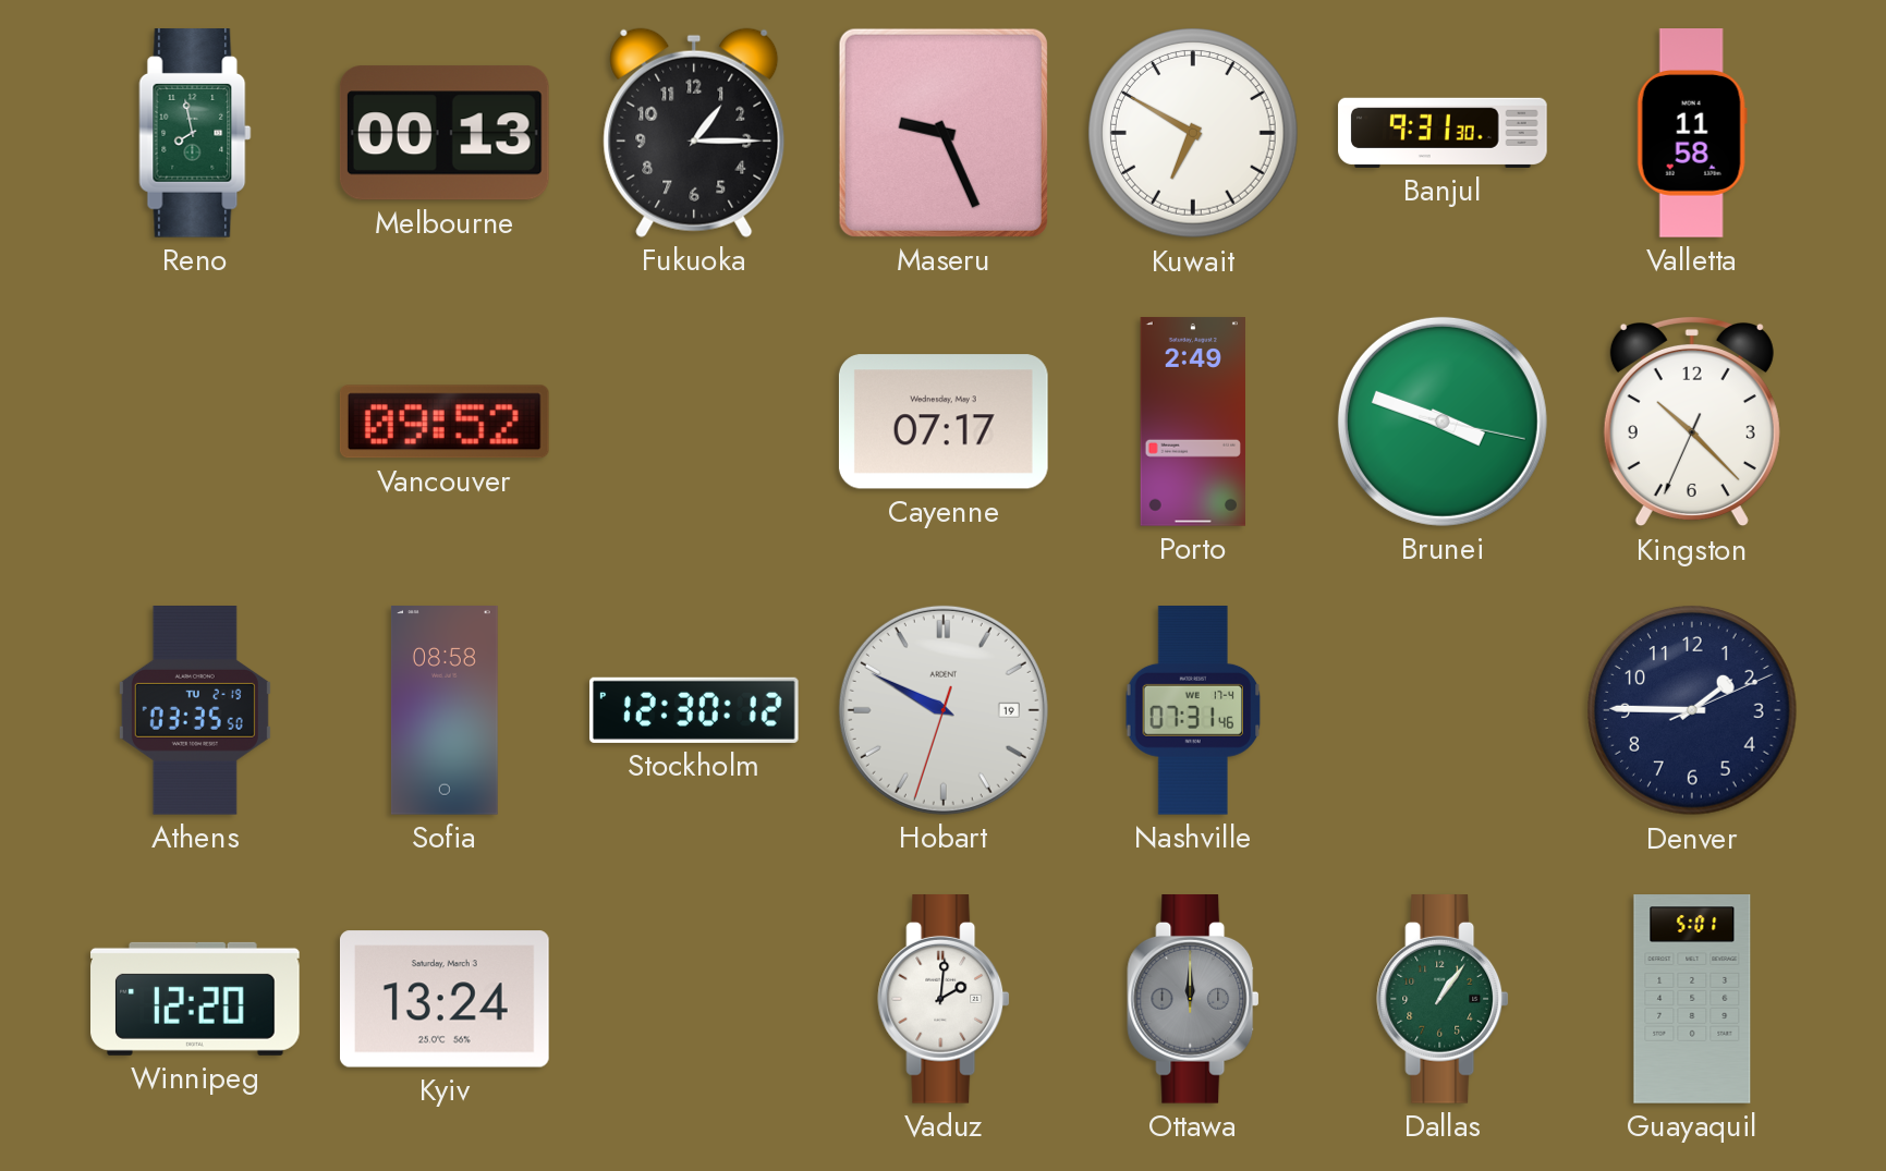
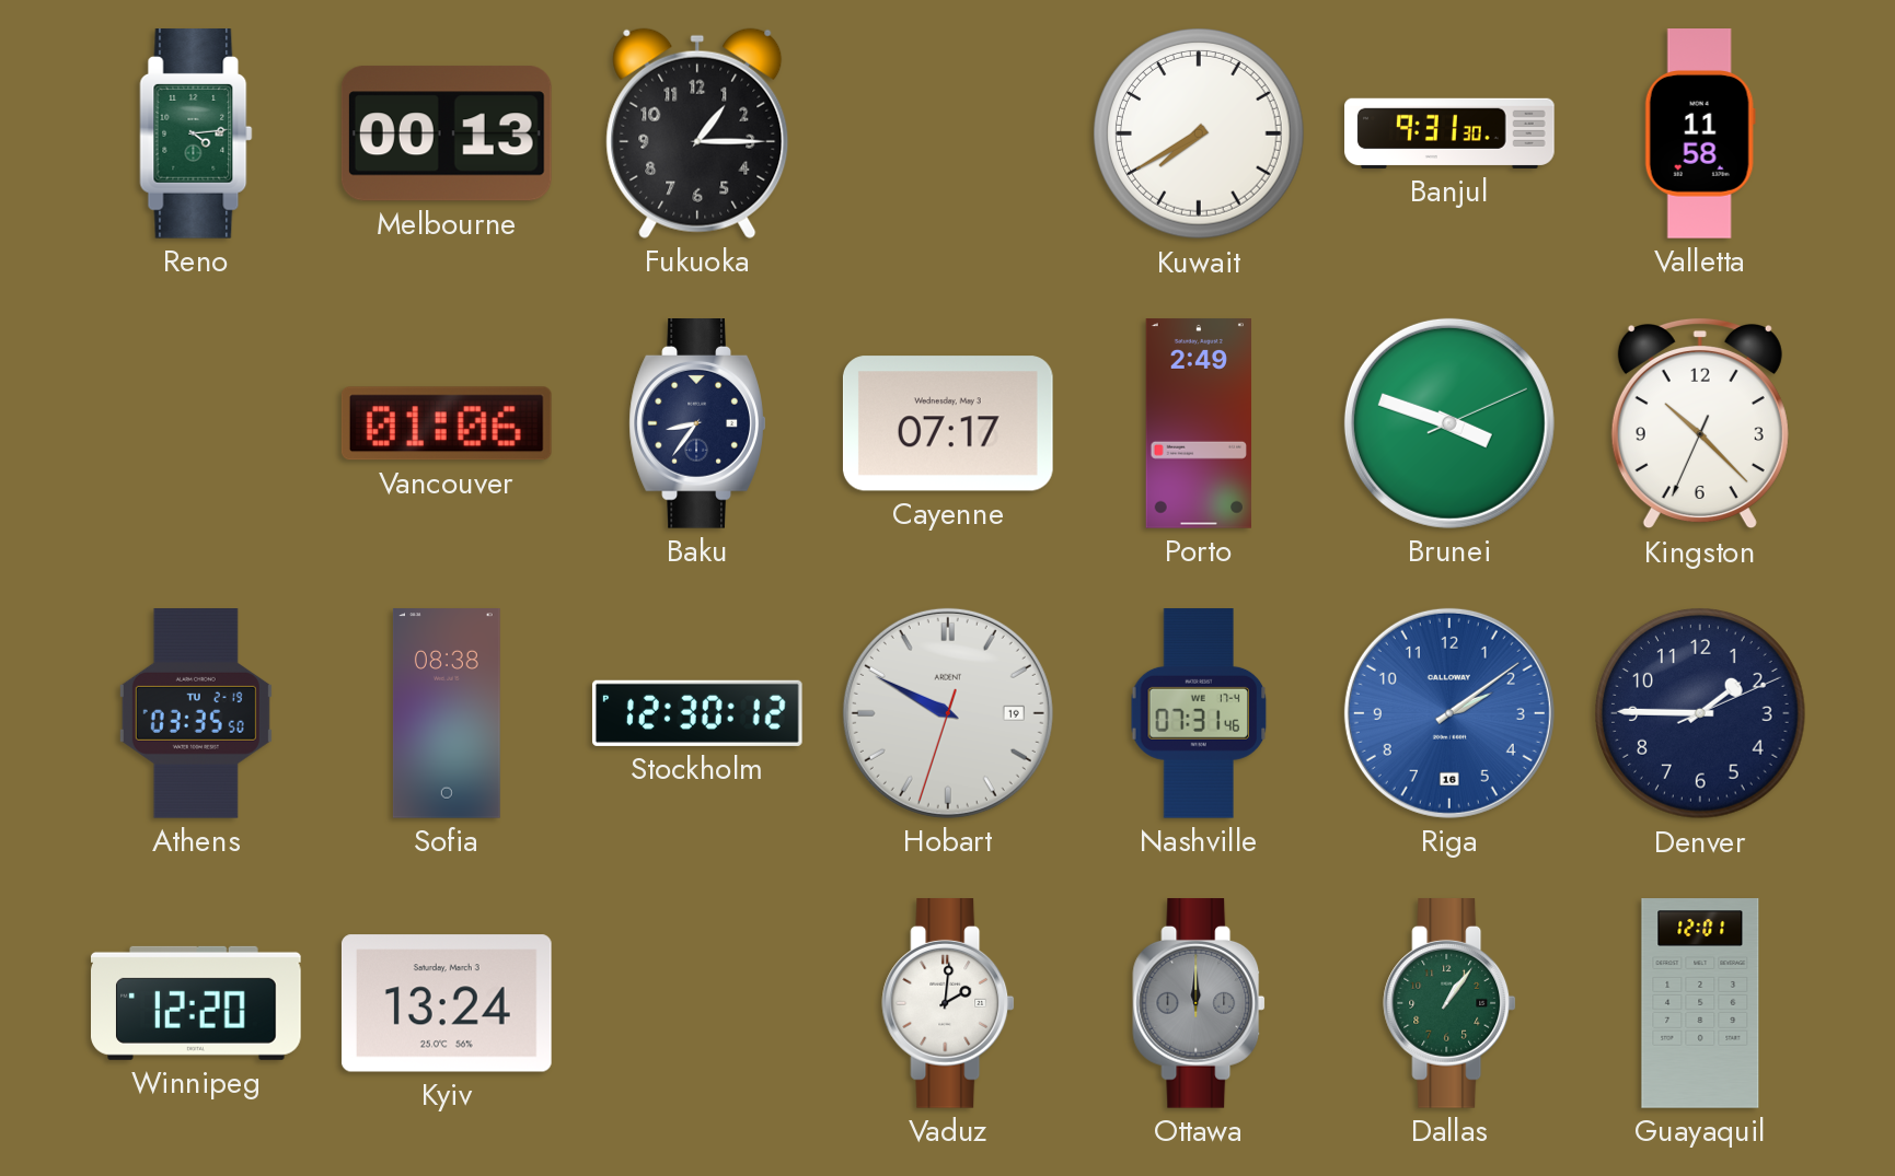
Reno: 7:58 -> 4:14
Maseru: 9:26 -> none
Kuwait: 6:50 -> 7:40
Vancouver: 09:52 -> 01:06
Baku: none -> 8:36
Brunei: 3:48:17 -> 3:48:11
Sofia: 08:58 -> 08:38
Riga: none -> 2:09
Guayaquil: 5:01 -> 12:01
